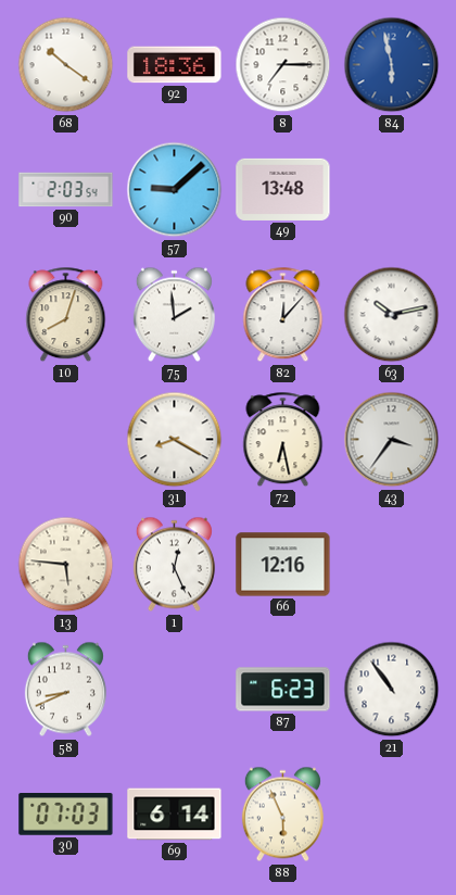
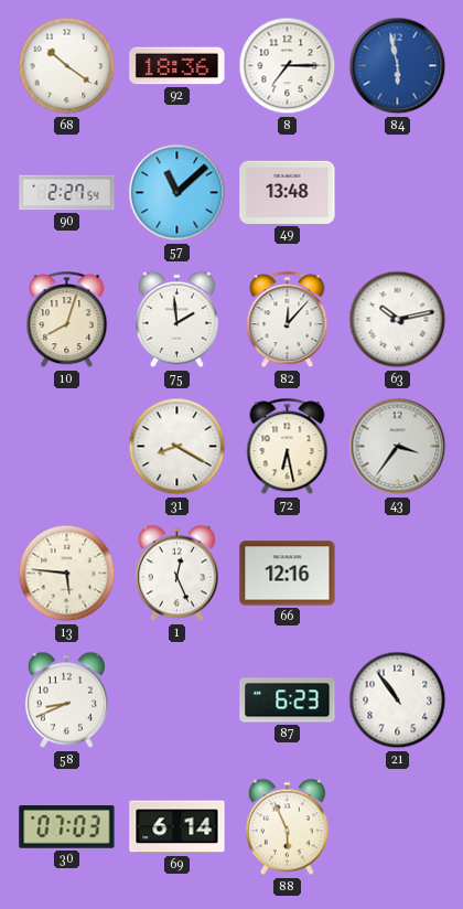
90: 2:03 -> 2:27
57: 9:08 -> 11:08
